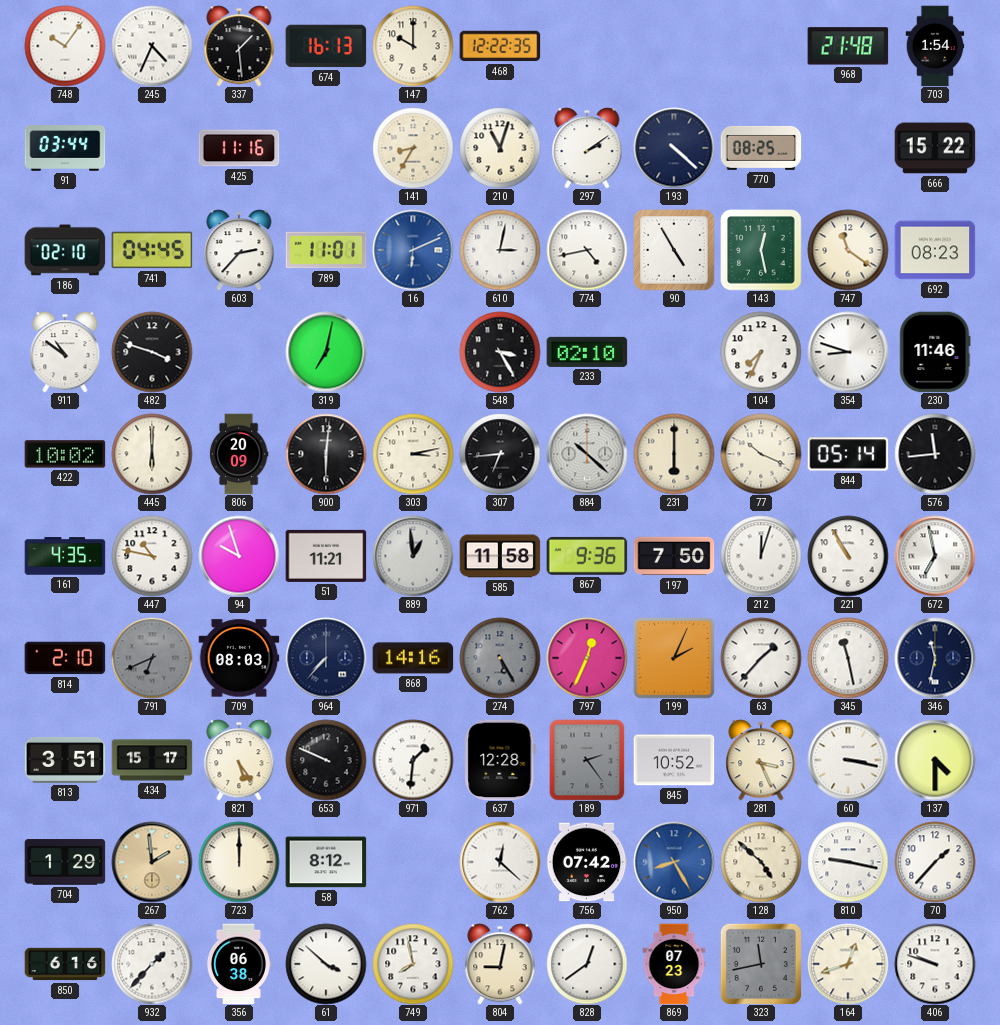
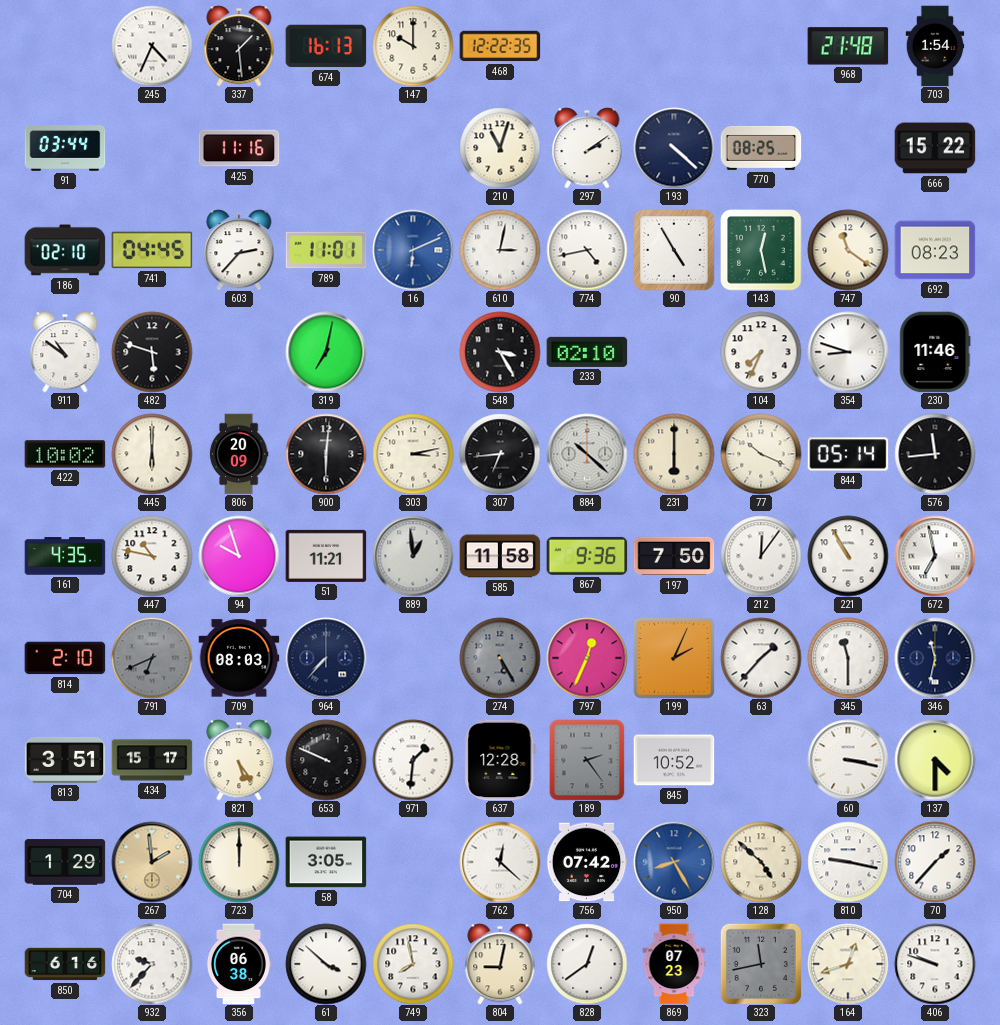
748: 10:06 -> none
141: 8:35 -> none
482: 3:48 -> 5:48
212: 12:03 -> 12:06
868: 14:16 -> none
345: 11:28 -> 11:30
281: 3:26 -> none
58: 8:12 -> 3:05
932: 1:37 -> 9:37
